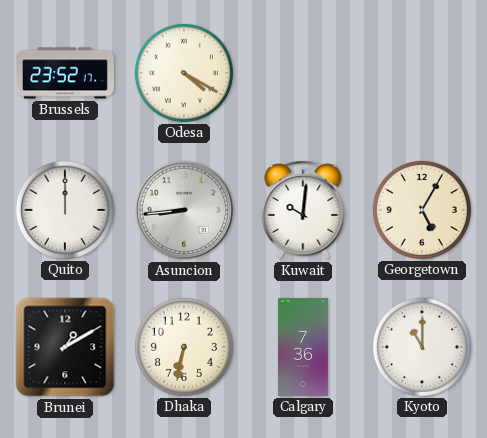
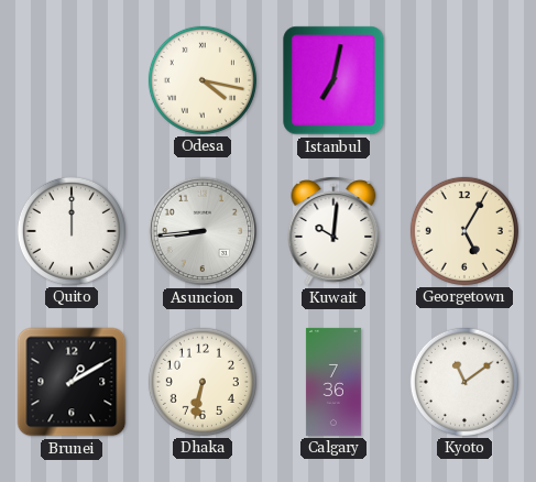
Brussels: 23:52 -> none
Odesa: 4:20 -> 4:17
Istanbul: none -> 7:02
Kyoto: 11:00 -> 11:09
